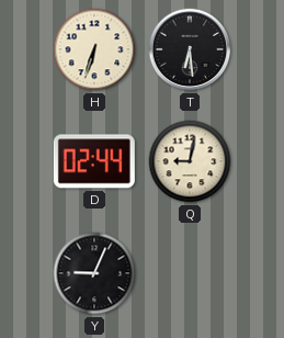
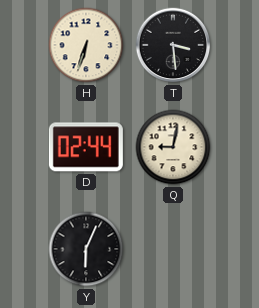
T: 6:29 -> 3:29
Y: 9:04 -> 6:04
